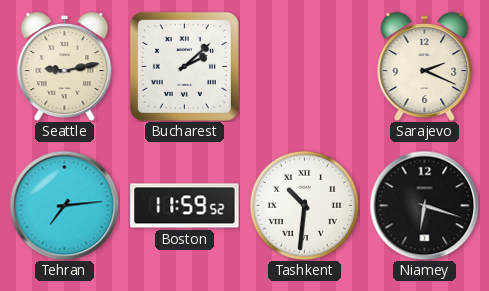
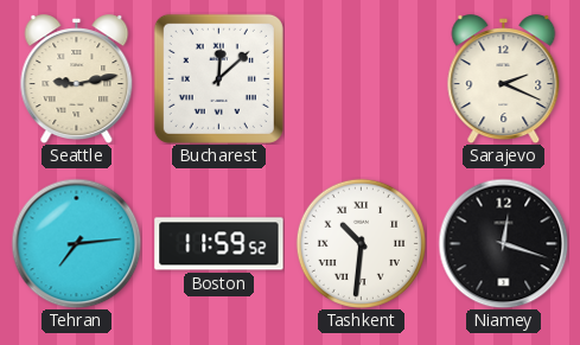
Bucharest: 2:08 -> 12:08
Niamey: 6:18 -> 12:18
